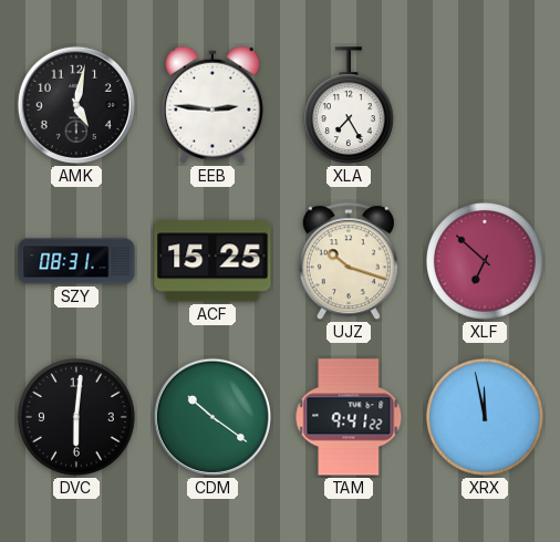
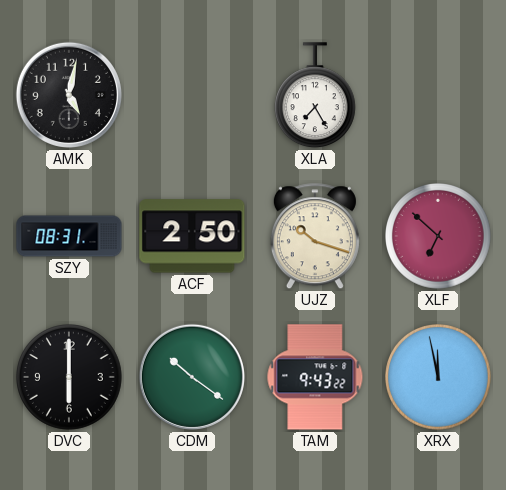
EEB: 2:46 -> none
ACF: 15:25 -> 2:50
DVC: 6:01 -> 6:00
TAM: 9:41 -> 9:43
